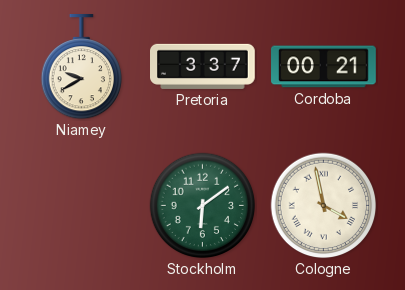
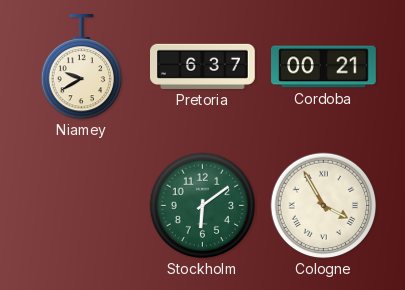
Pretoria: 3:37 -> 6:37
Cologne: 3:58 -> 3:55
